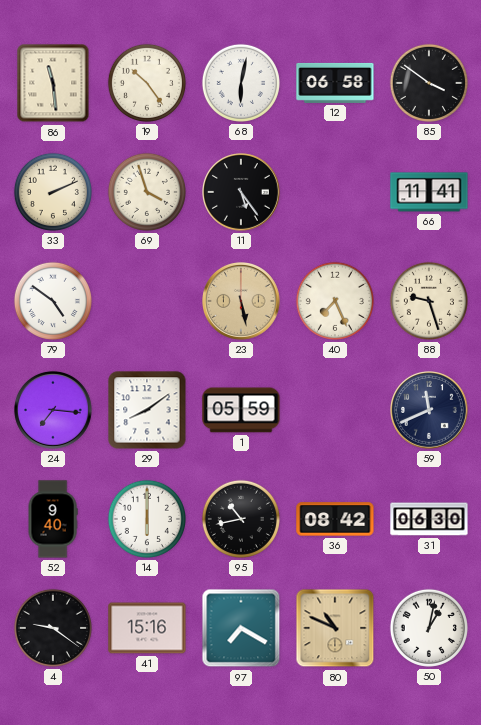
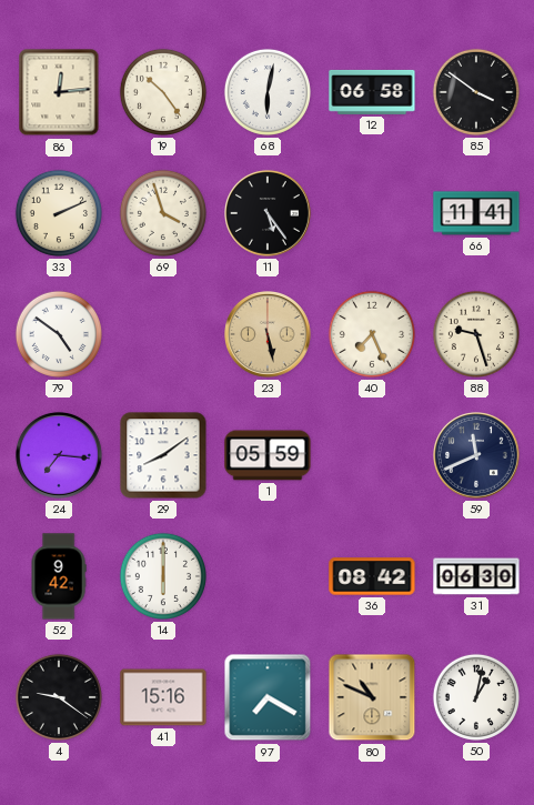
86: 11:29 -> 12:14
52: 9:40 -> 9:42
95: 10:43 -> none
